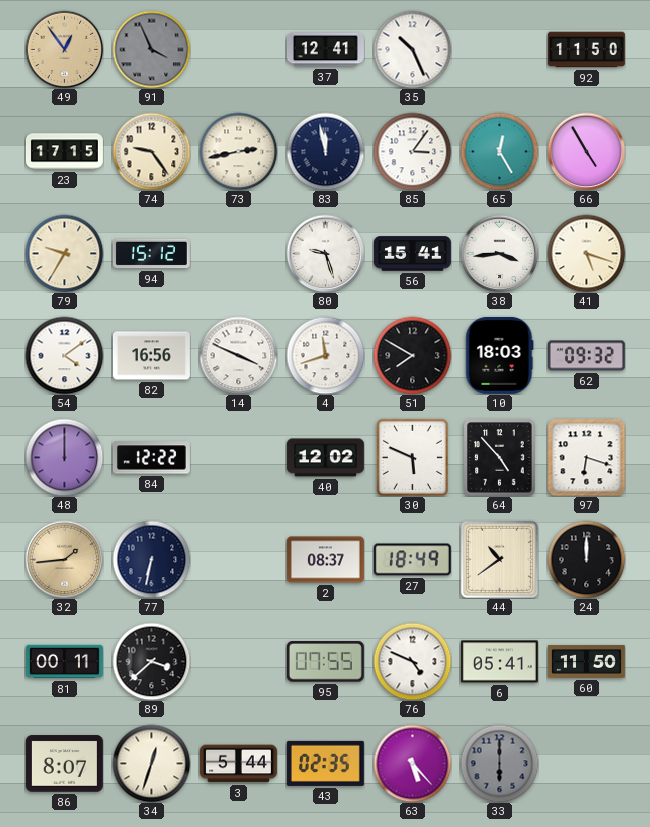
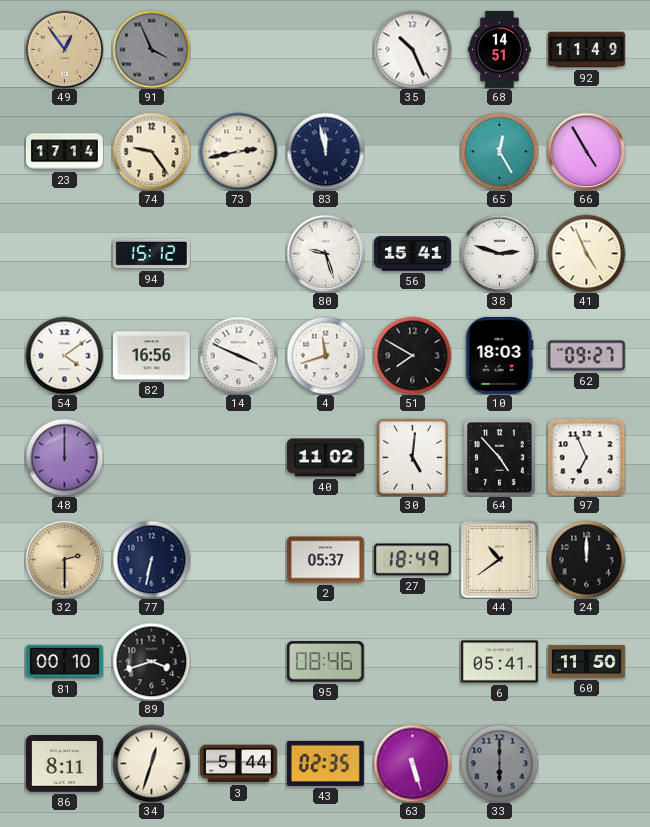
37: 12:41 -> none
68: none -> 14:51
92: 11:50 -> 11:49
23: 17:15 -> 17:14
85: 3:06 -> none
79: 9:35 -> none
38: 3:44 -> 2:48
41: 5:18 -> 4:56
62: 09:32 -> 09:27
84: 12:22 -> none
40: 12:02 -> 11:02
30: 5:49 -> 5:01
97: 6:18 -> 6:56
32: 1:44 -> 2:30
2: 08:37 -> 05:37
81: 00:11 -> 00:10
89: 3:38 -> 3:42
95: 07:55 -> 08:46
76: 4:49 -> none
86: 8:07 -> 8:11
63: 5:23 -> 5:27
